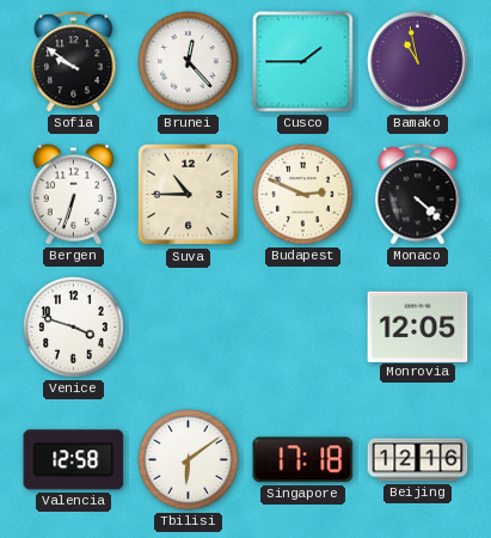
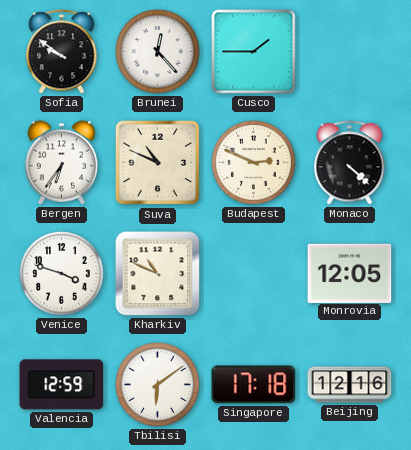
Bamako: 10:58 -> none
Bergen: 6:33 -> 6:36
Suva: 10:45 -> 10:49
Kharkiv: none -> 10:49
Valencia: 12:58 -> 12:59
